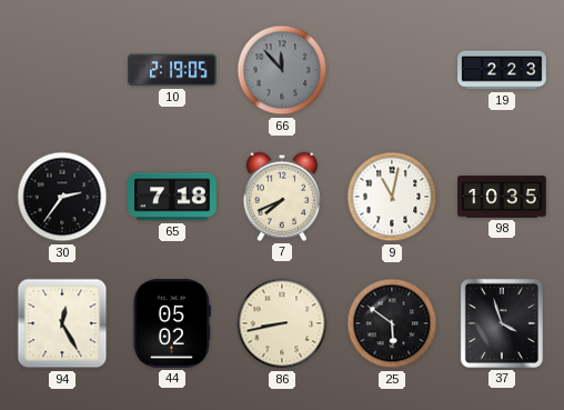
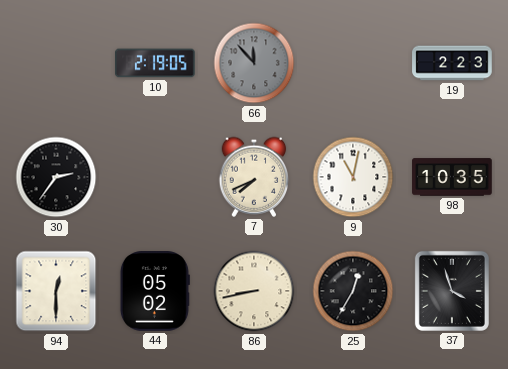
65: 7:18 -> none
94: 12:25 -> 12:30
25: 5:51 -> 12:35
